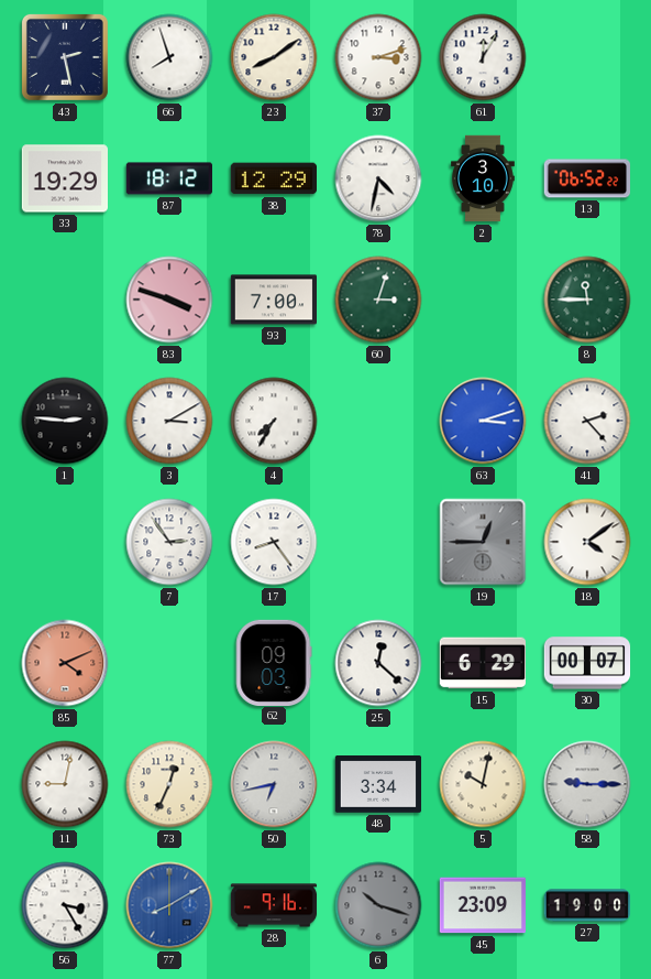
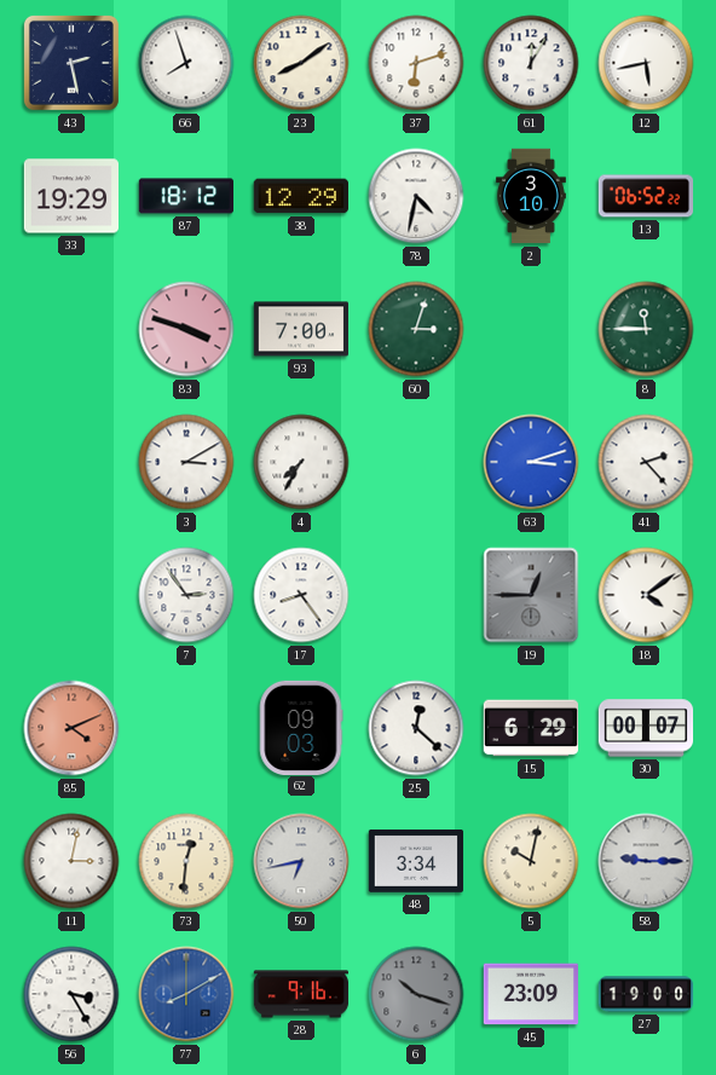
37: 3:12 -> 6:12
12: none -> 5:43
1: 2:46 -> none
11: 9:02 -> 3:02
73: 12:34 -> 12:31
